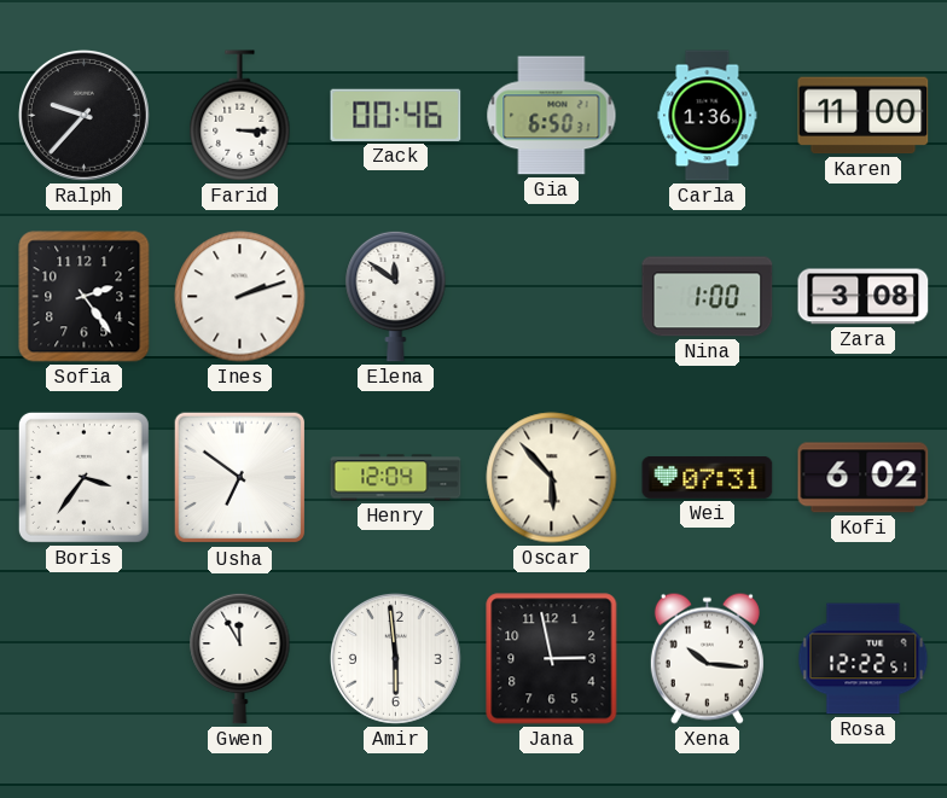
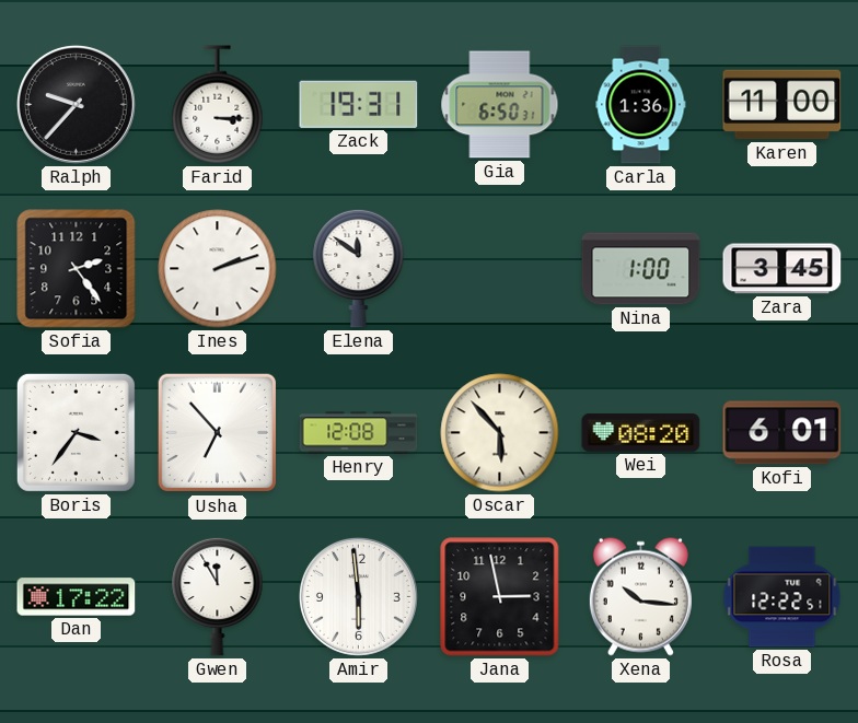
Zack: 00:46 -> 19:31
Zara: 3:08 -> 3:45
Usha: 6:51 -> 6:53
Henry: 12:04 -> 12:08
Wei: 07:31 -> 08:20
Kofi: 6:02 -> 6:01
Dan: none -> 17:22
